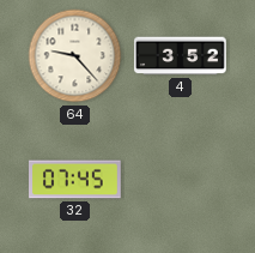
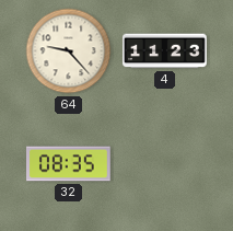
4: 3:52 -> 11:23
32: 07:45 -> 08:35
